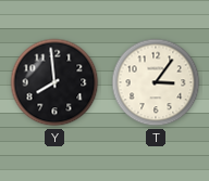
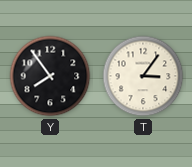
Y: 7:59 -> 7:54
